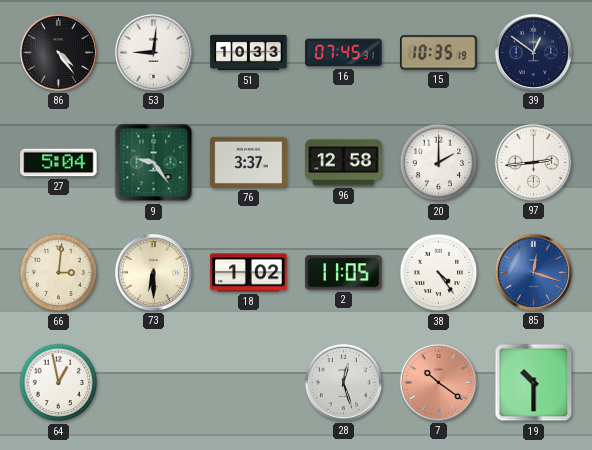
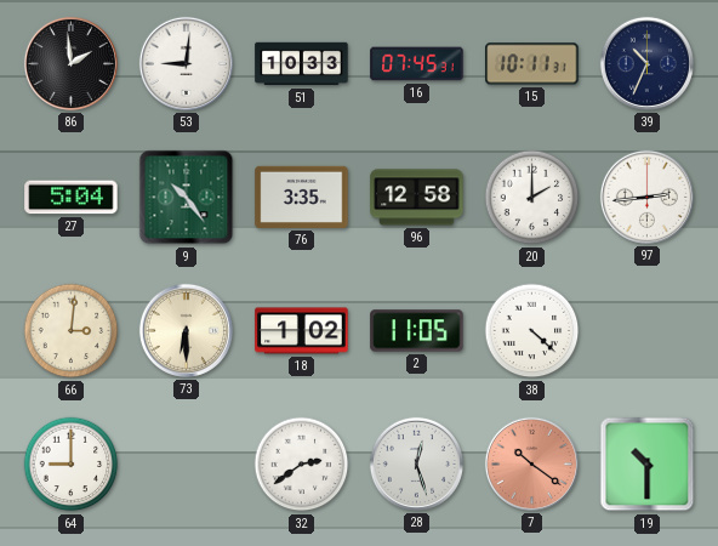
86: 4:24 -> 1:59
15: 10:35 -> 10:11
39: 12:51 -> 10:34
9: 9:24 -> 10:24
76: 3:37 -> 3:35
38: 4:24 -> 4:22
85: 12:18 -> none
64: 12:58 -> 9:00
32: none -> 2:39
